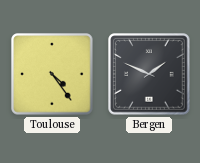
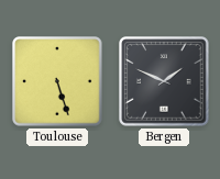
Toulouse: 4:24 -> 5:27
